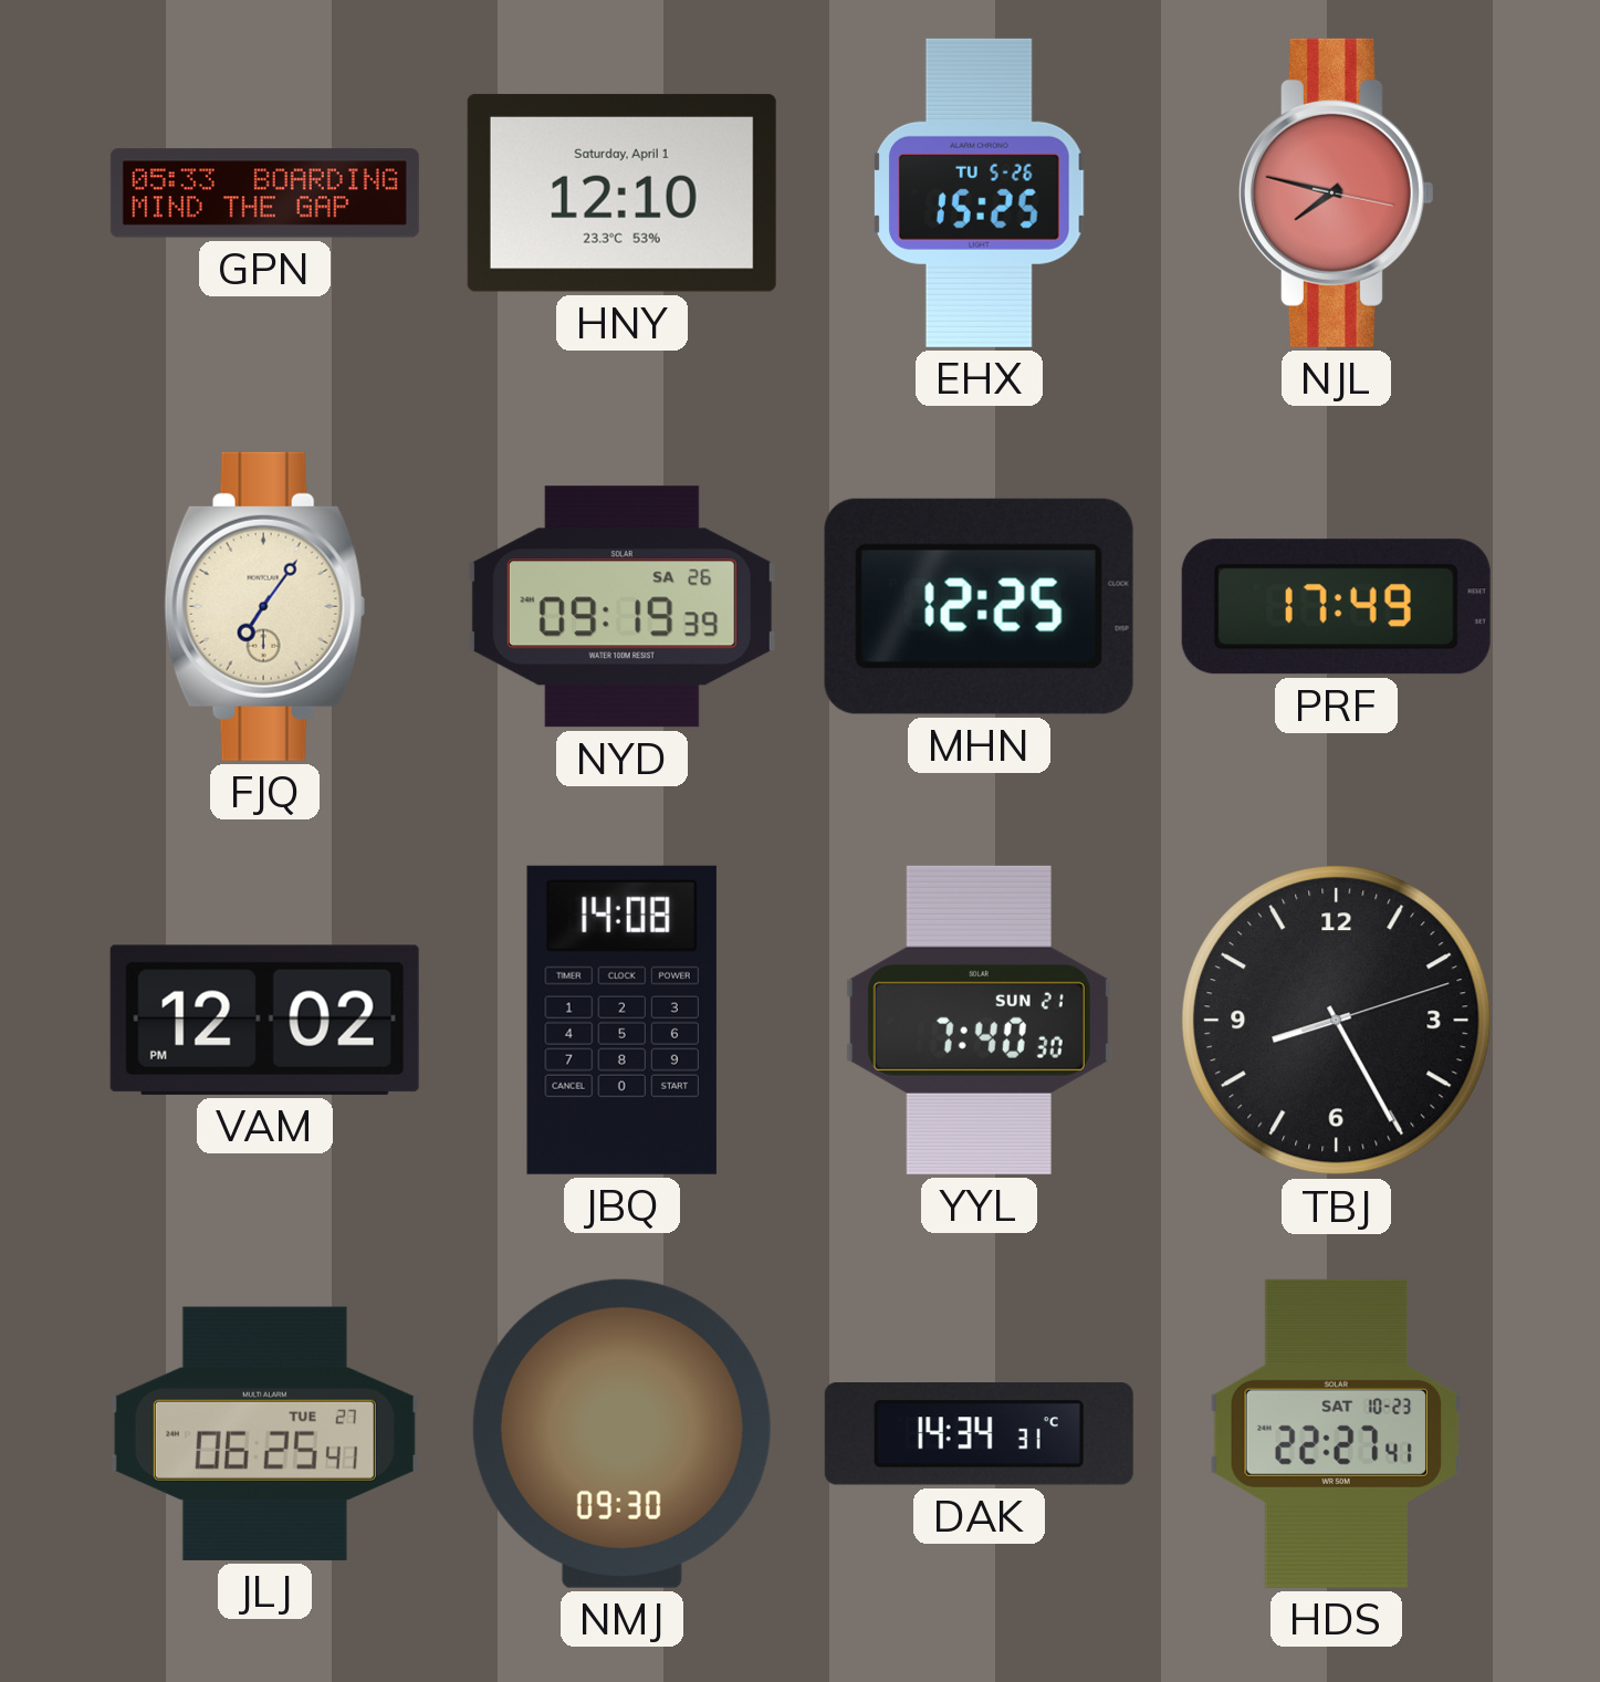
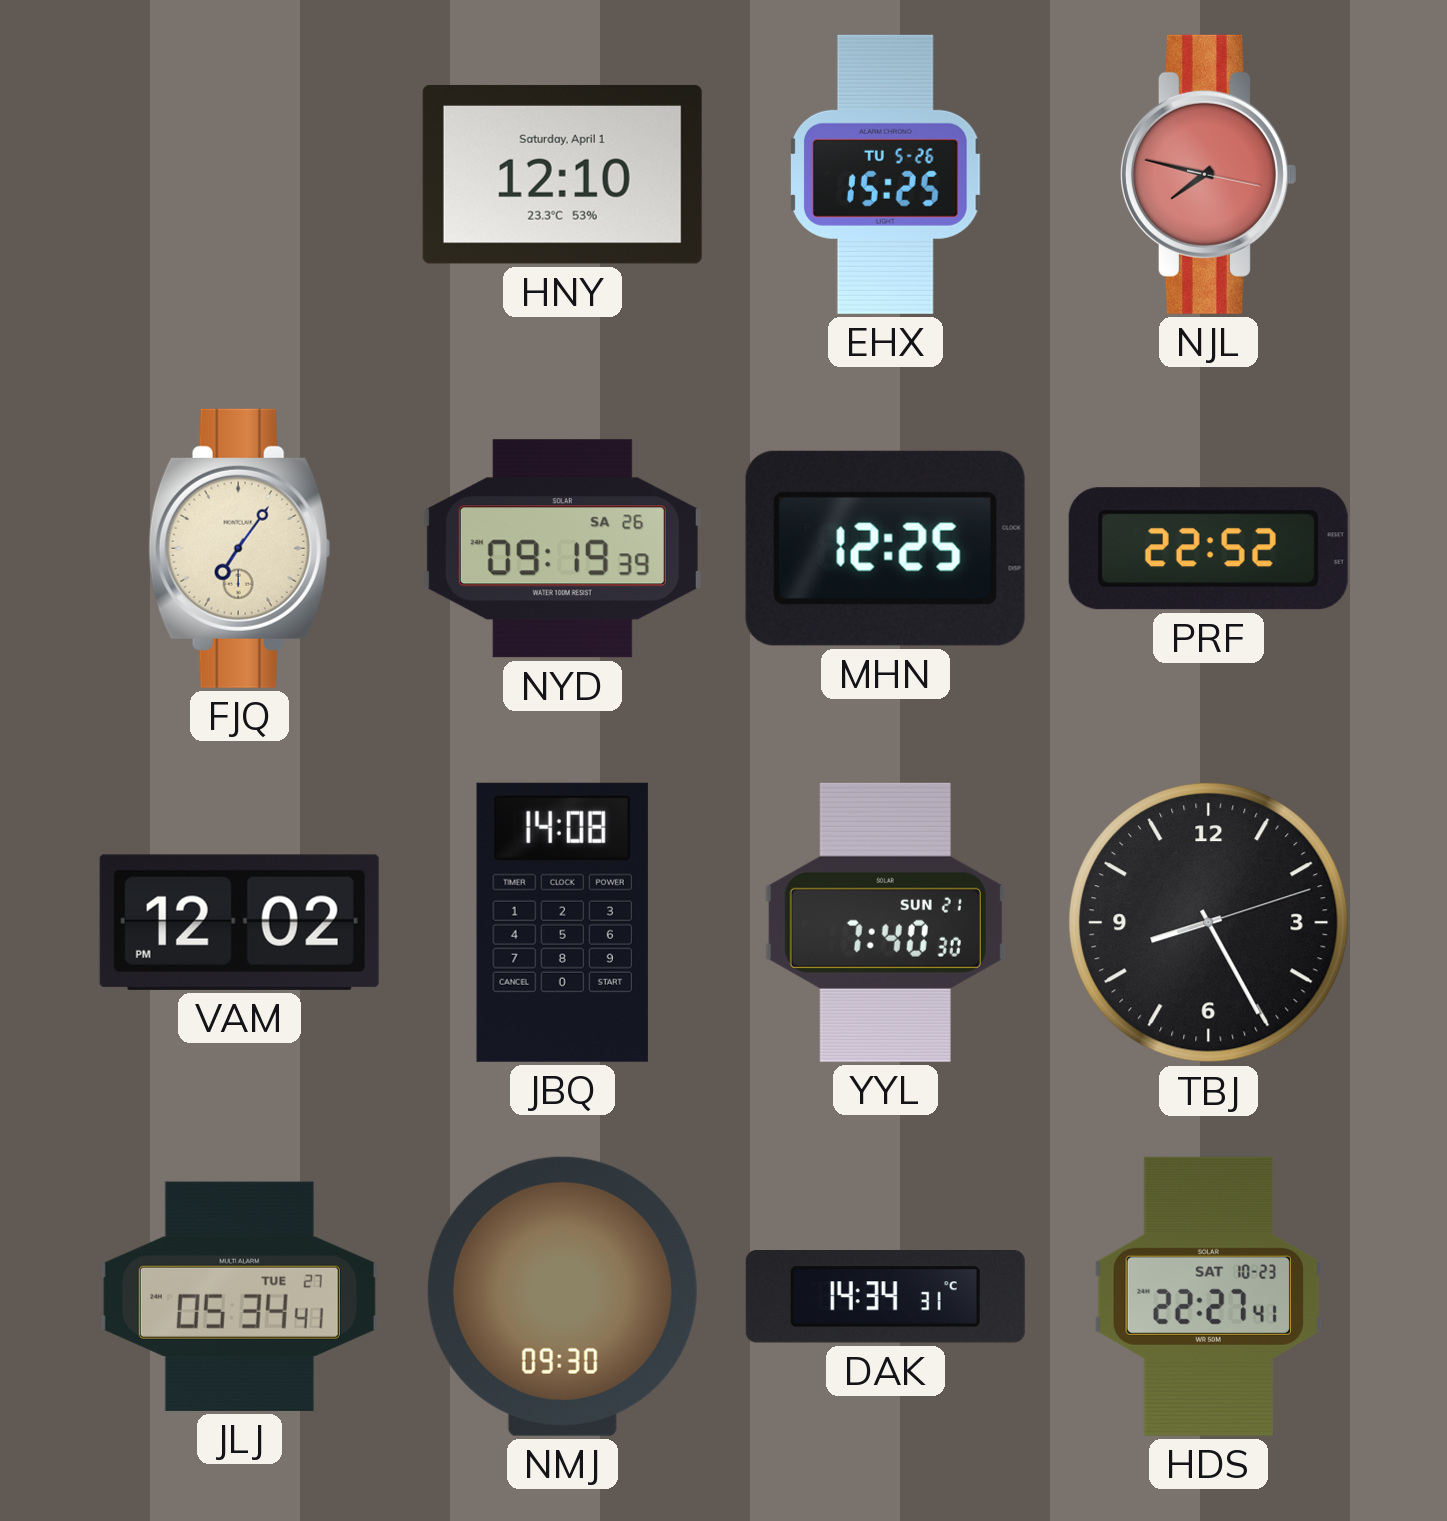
GPN: 05:33 -> none
PRF: 17:49 -> 22:52
JLJ: 06:25 -> 05:34
